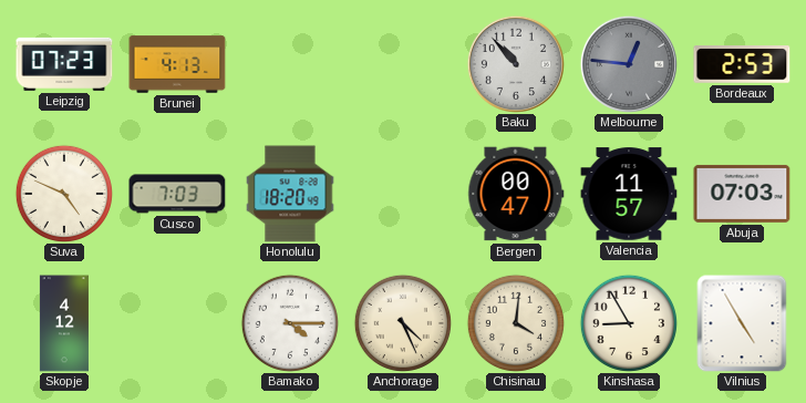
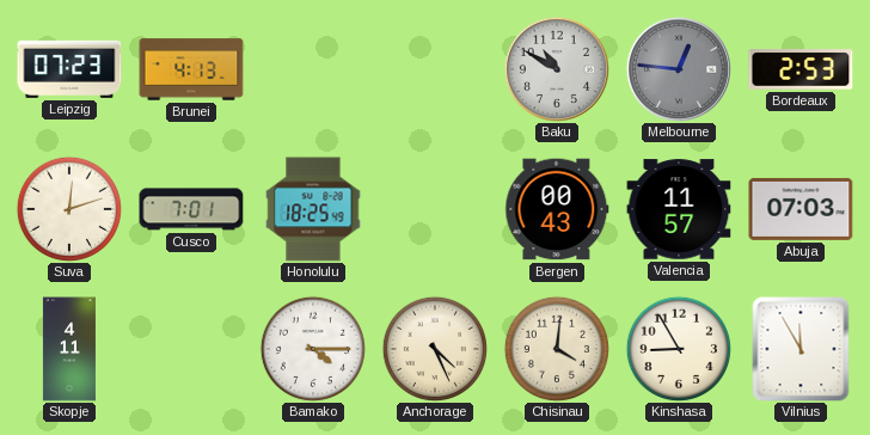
Baku: 10:53 -> 10:50
Suva: 4:49 -> 12:12
Cusco: 7:03 -> 7:01
Honolulu: 18:20 -> 18:25
Bergen: 00:47 -> 00:43
Skopje: 4:12 -> 4:11
Vilnius: 4:55 -> 11:55
